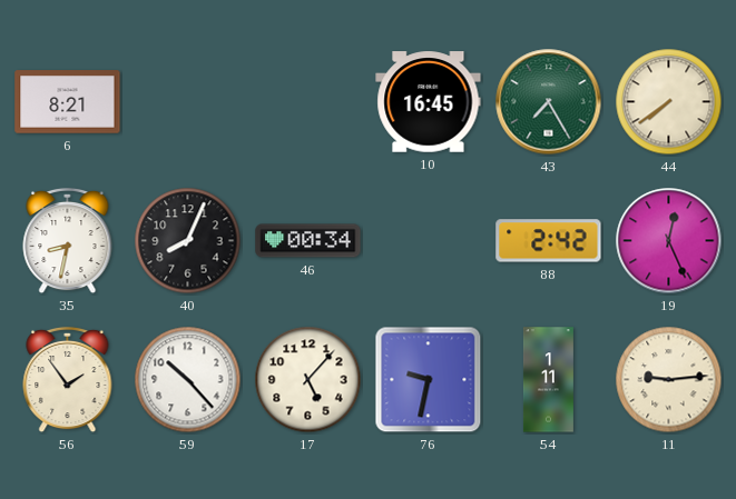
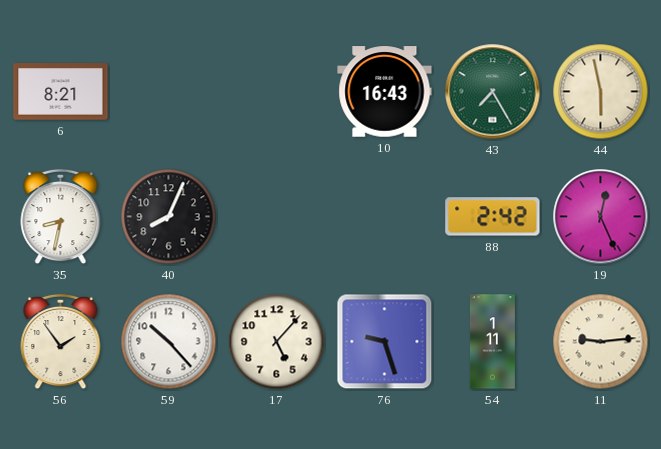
10: 16:45 -> 16:43
44: 7:39 -> 5:58
46: 00:34 -> none
76: 9:32 -> 9:27
